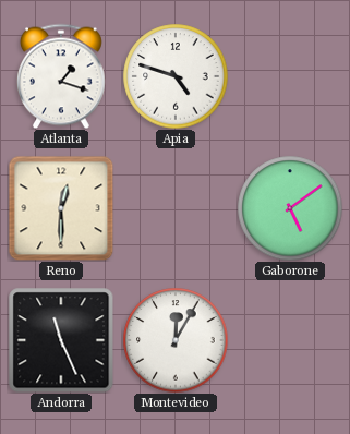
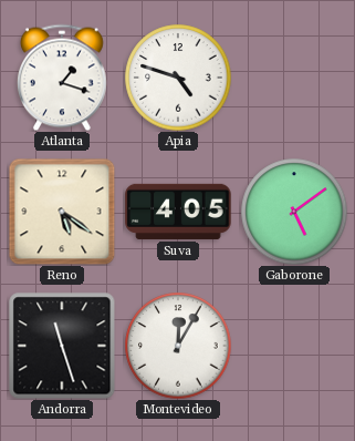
Reno: 12:30 -> 5:21
Suva: none -> 4:05
Andorra: 11:26 -> 11:27
